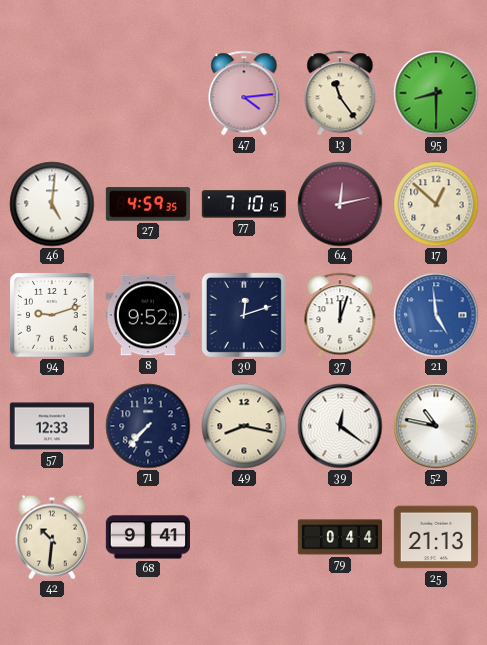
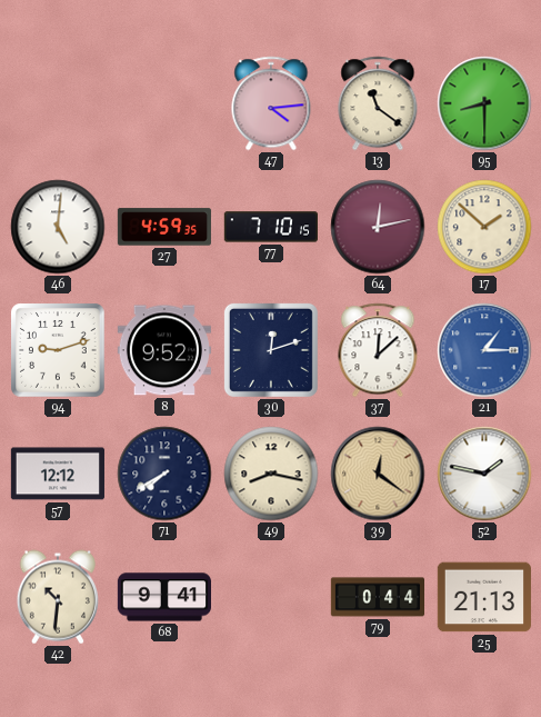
13: 11:24 -> 11:21
17: 12:52 -> 1:52
37: 12:03 -> 12:08
21: 4:59 -> 1:15
57: 12:33 -> 12:12
71: 7:37 -> 7:40
39 dial: white -> champagne
52: 10:47 -> 1:47
